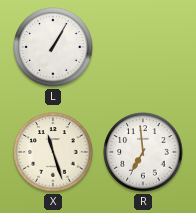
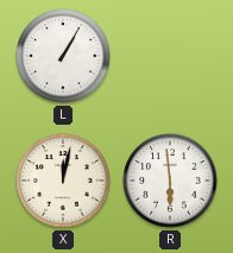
X: 11:27 -> 12:02
R: 6:59 -> 5:59
